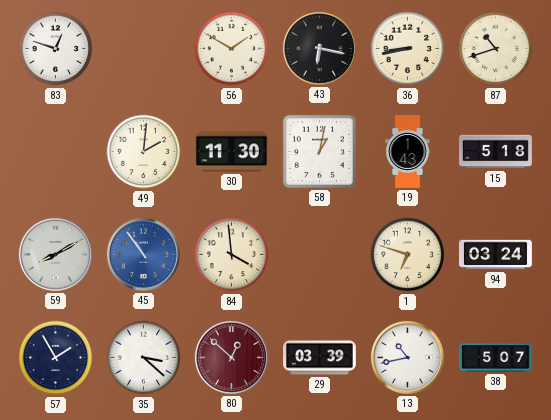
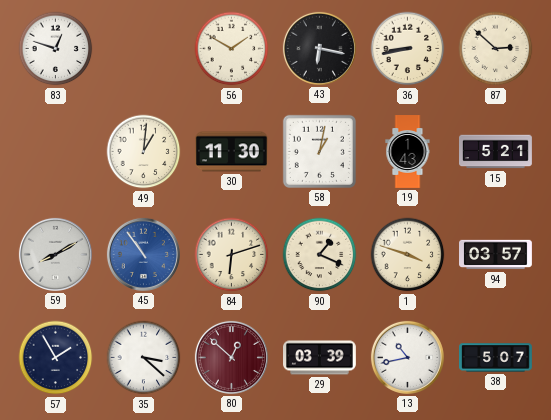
87: 10:42 -> 2:52
49: 2:01 -> 1:01
15: 5:18 -> 5:21
84: 3:59 -> 6:12
90: none -> 1:19
1: 6:48 -> 3:48
94: 03:24 -> 03:57
